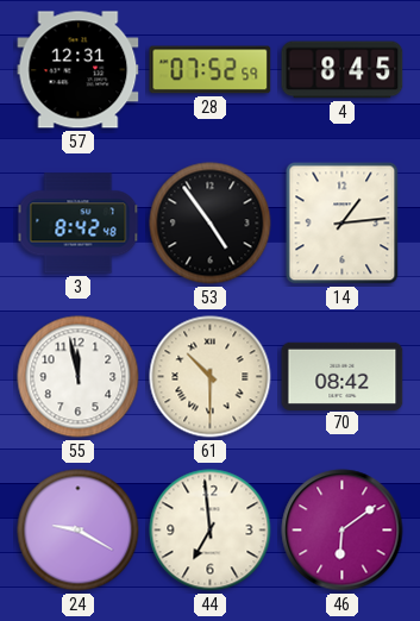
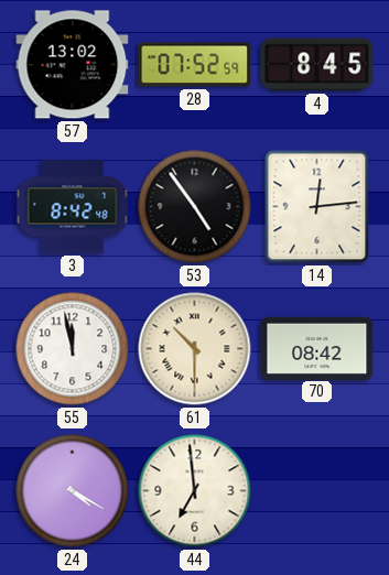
57: 12:31 -> 13:02
14: 1:14 -> 12:14
24: 9:20 -> 4:20
46: 6:09 -> none
